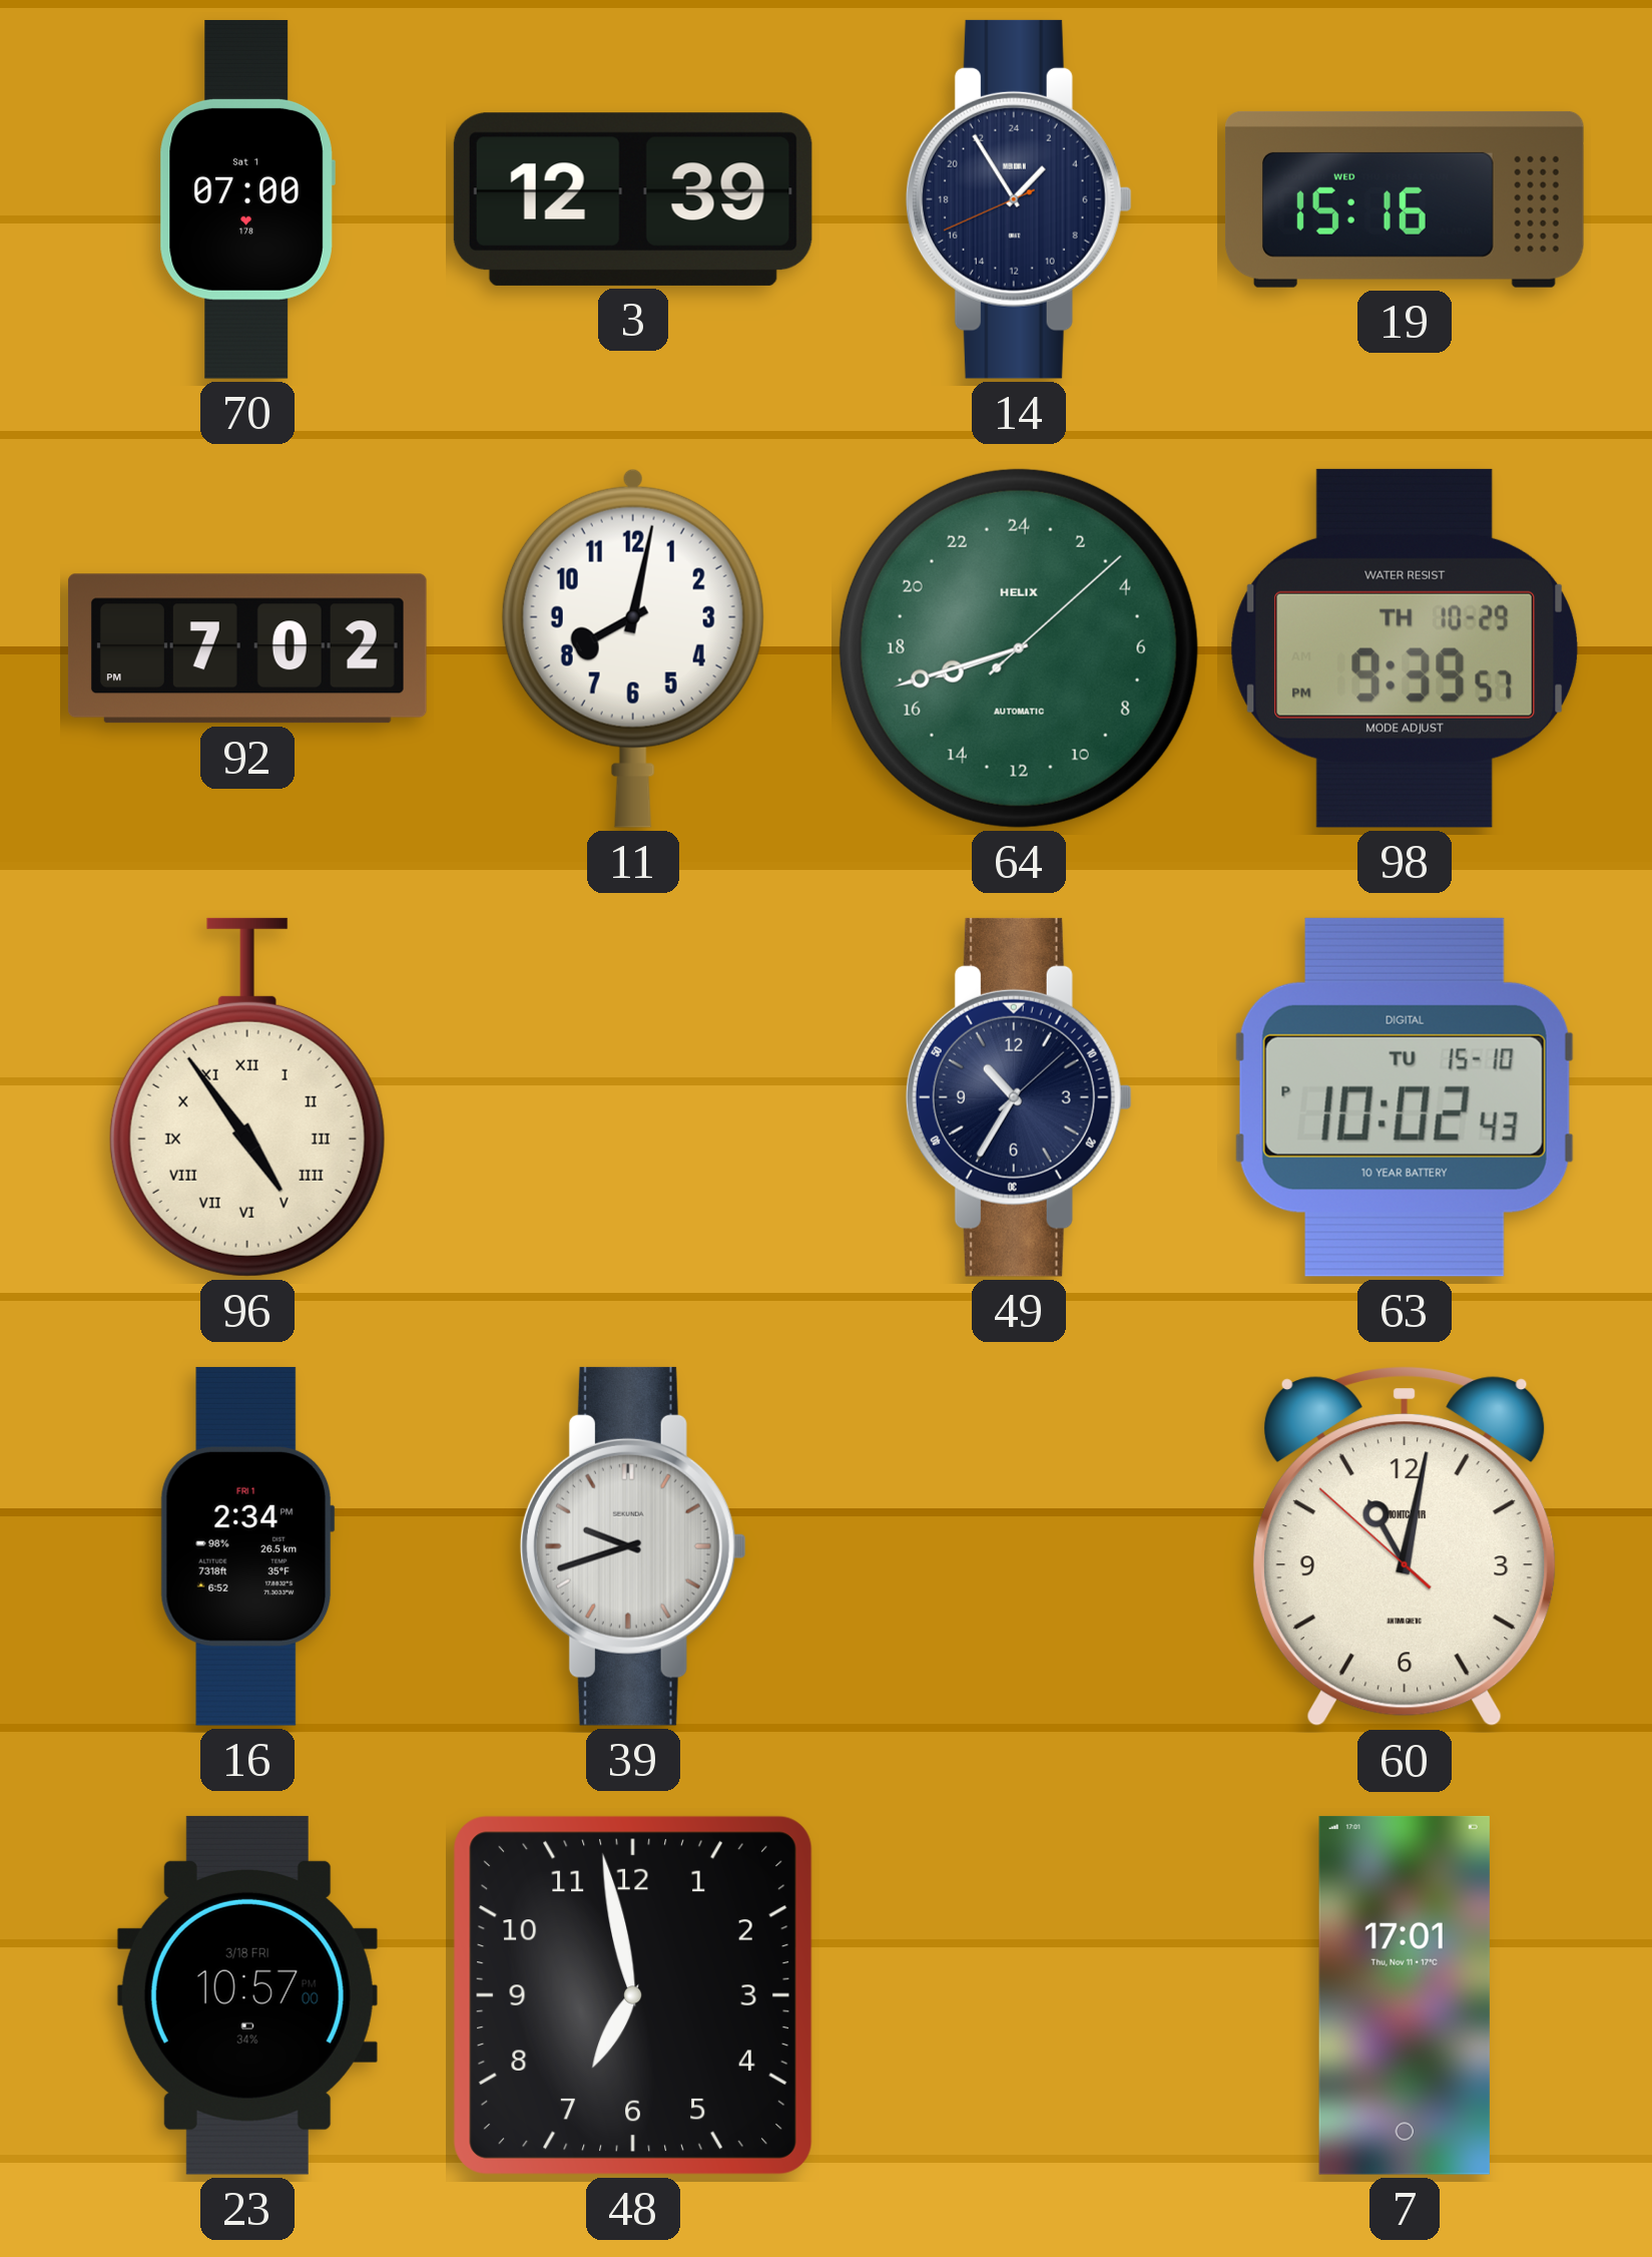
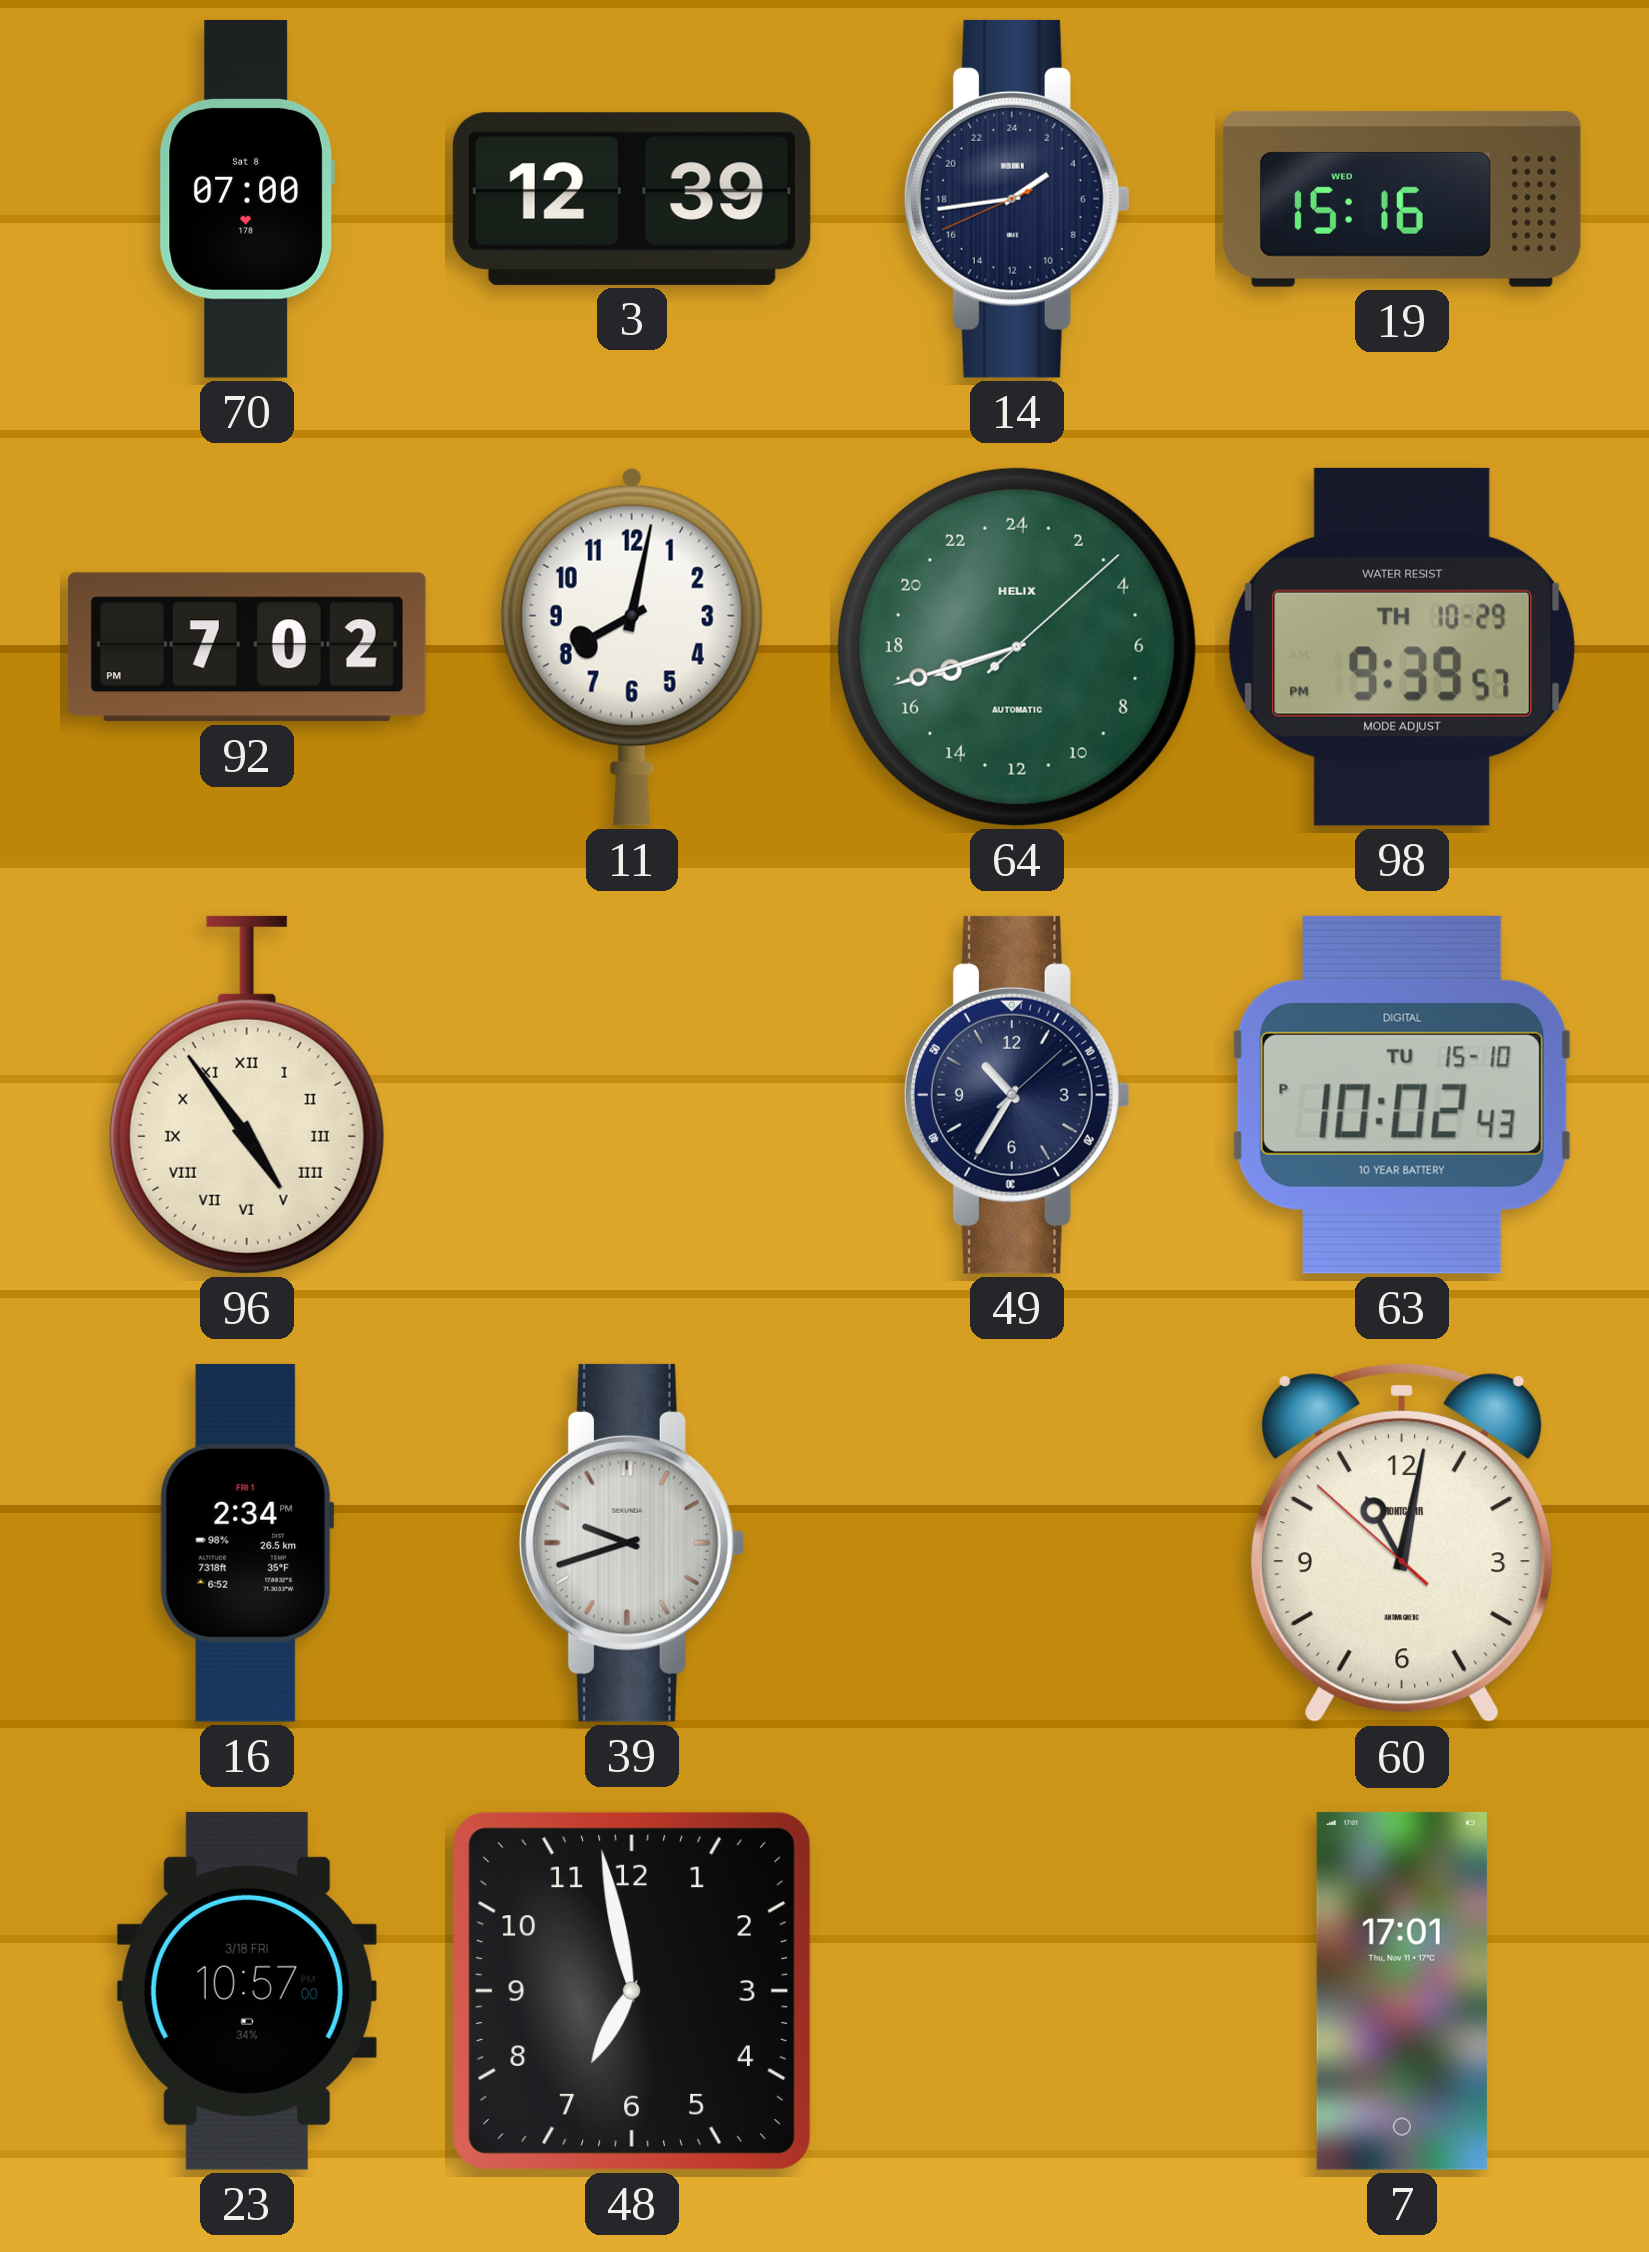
70 date: Sat 1 -> Sat 8
14: 2:54 -> 3:43
